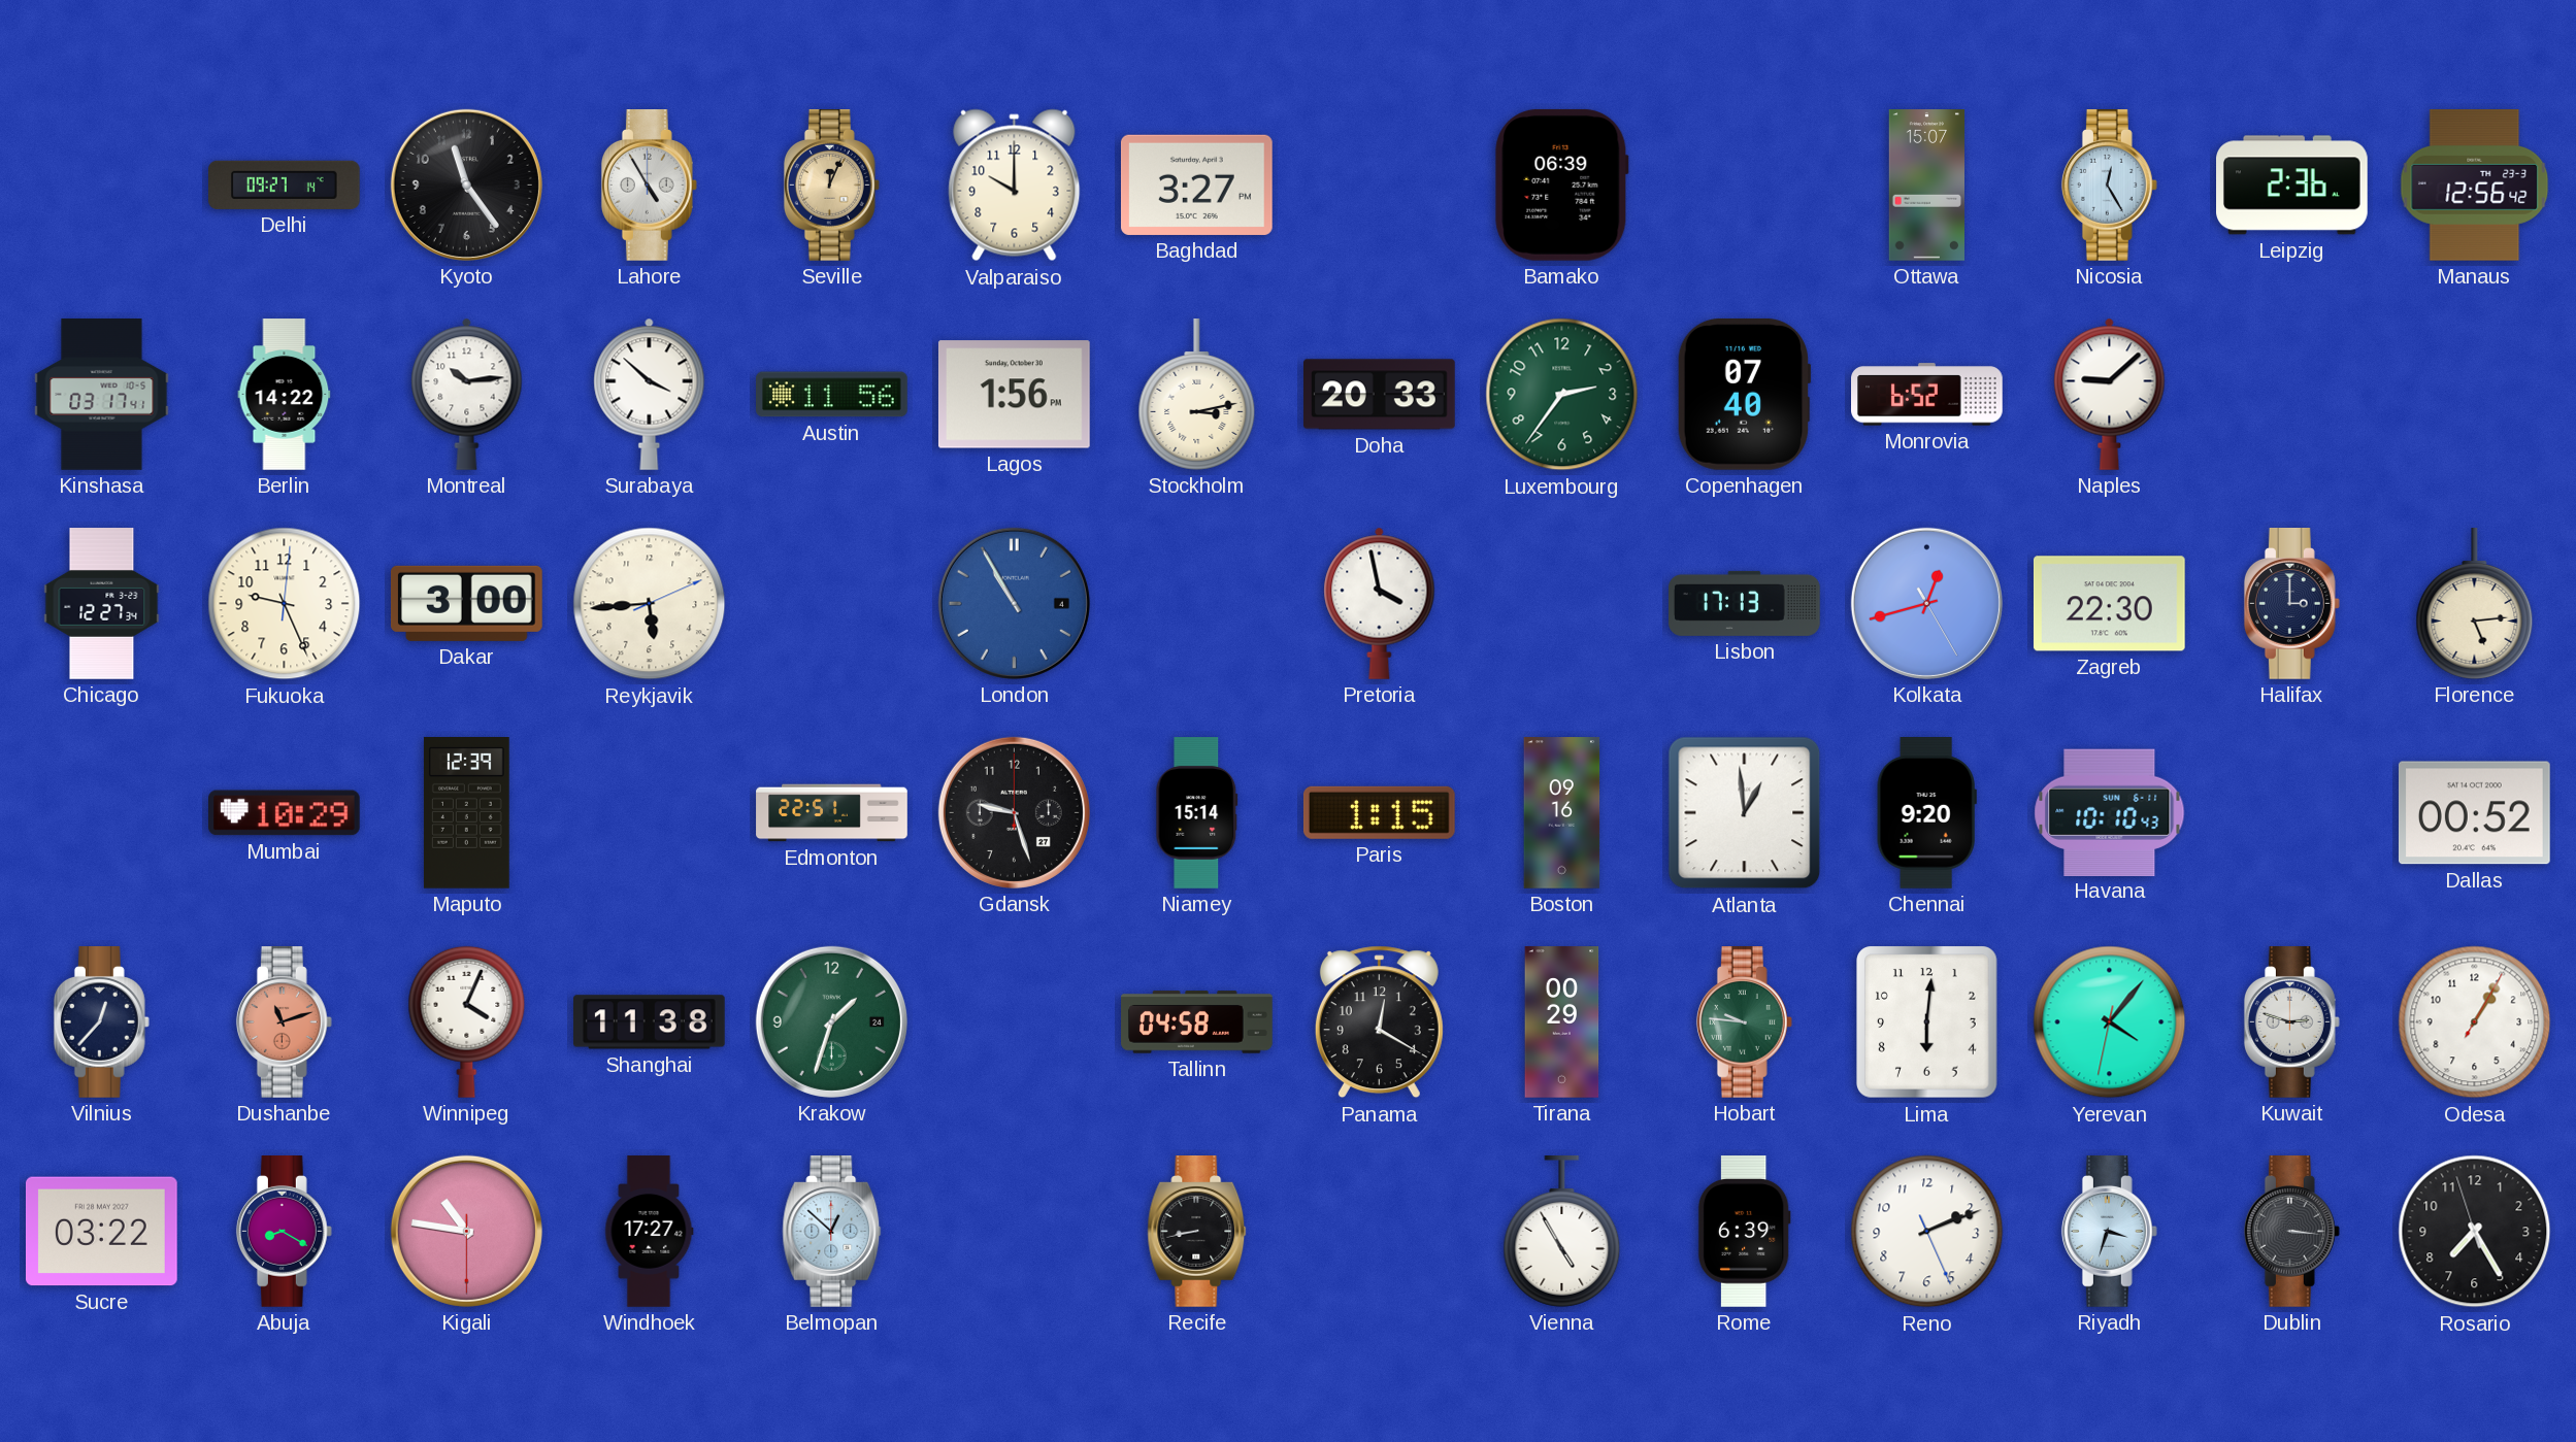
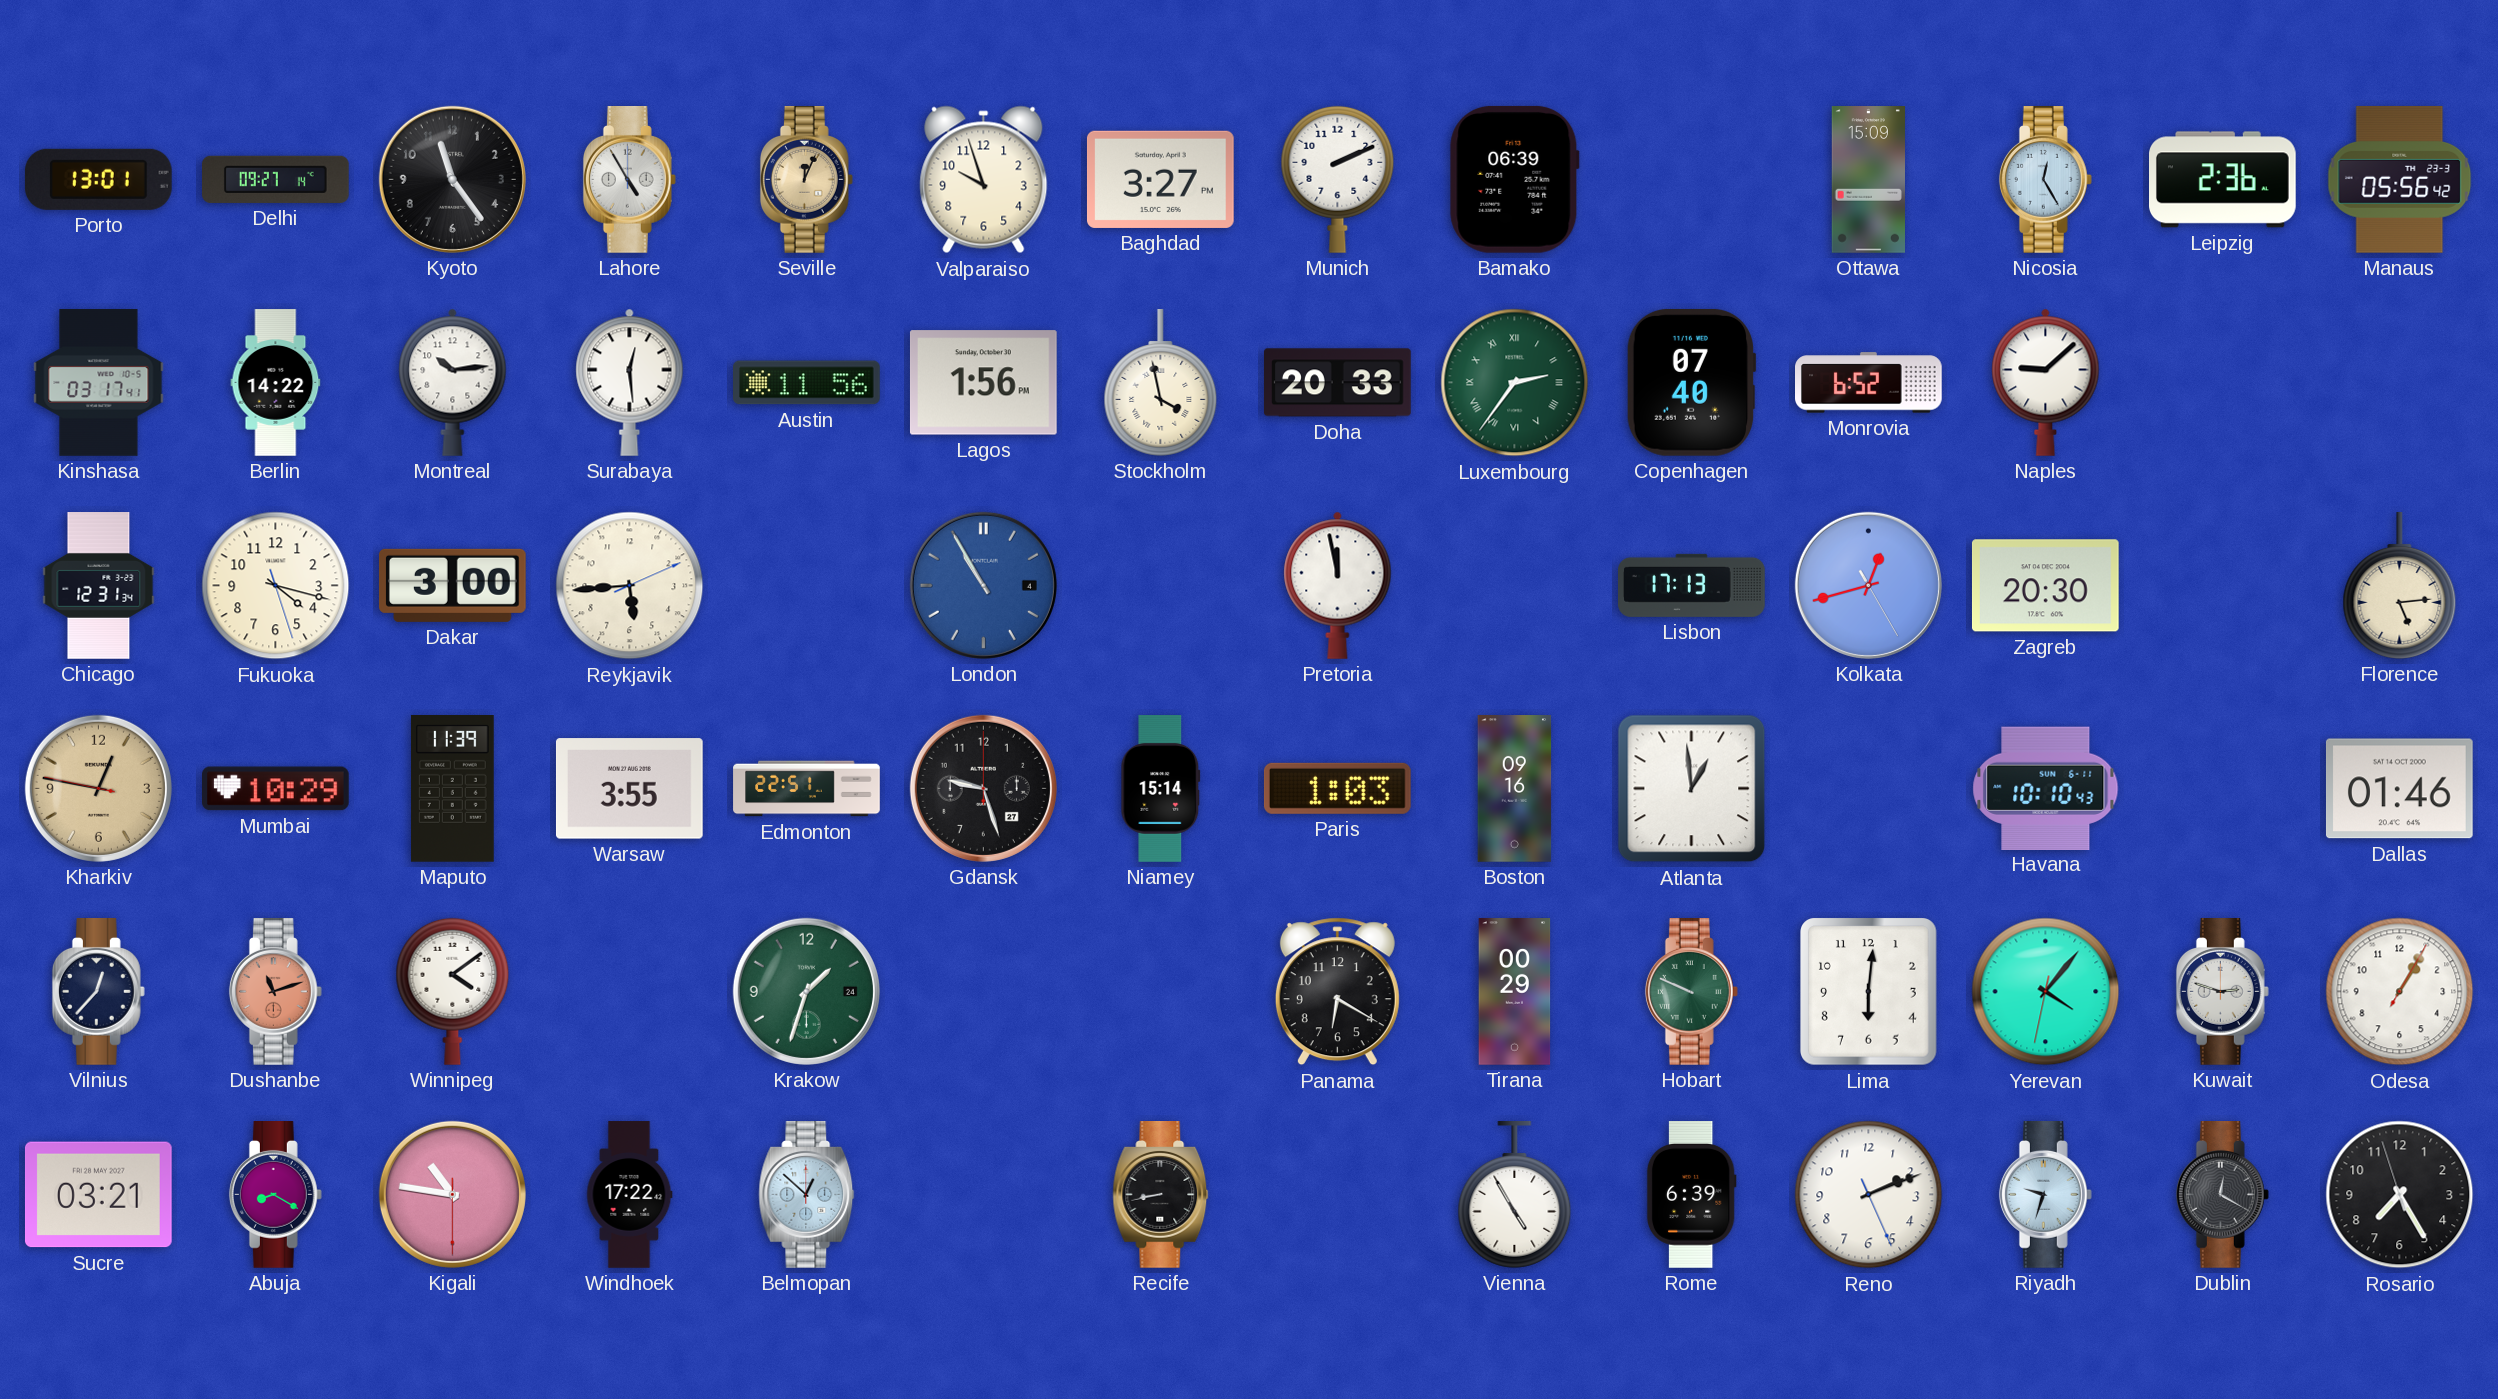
Porto: none -> 13:01
Valparaiso: 10:00 -> 9:57
Munich: none -> 2:11
Ottawa: 15:07 -> 15:09
Manaus: 12:56 -> 05:56
Surabaya: 3:52 -> 12:29
Stockholm: 3:13 -> 3:58
Luxembourg numerals: Arabic -> Roman
Chicago: 12:27 -> 12:31
Fukuoka: 9:26 -> 4:17
Pretoria: 3:58 -> 11:58
Zagreb: 22:30 -> 20:30
Halifax: 3:00 -> none
Kharkiv: none -> 12:46
Maputo: 12:39 -> 11:39
Warsaw: none -> 3:55
Paris: 1:15 -> 1:03
Chennai: 9:20 -> none
Dallas: 00:52 -> 01:46
Winnipeg: 4:04 -> 4:09
Shanghai: 11:38 -> none
Tallinn: 04:58 -> none
Panama: 12:20 -> 6:20
Hobart: 9:46 -> 9:49
Sucre: 03:22 -> 03:21
Windhoek: 17:27 -> 17:22
Riyadh: 3:33 -> 9:33
Dublin: 3:16 -> 12:20
